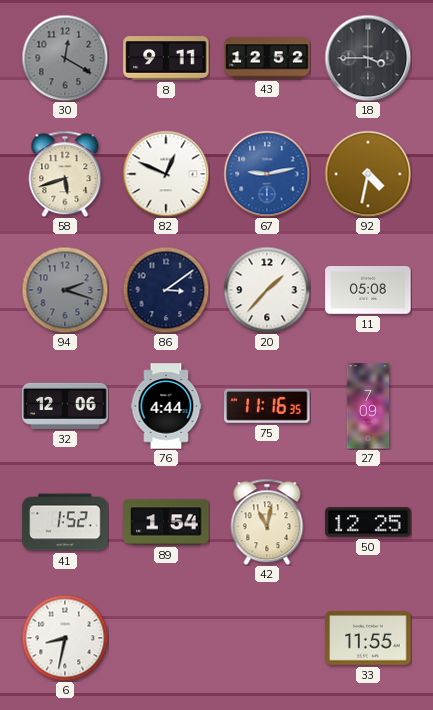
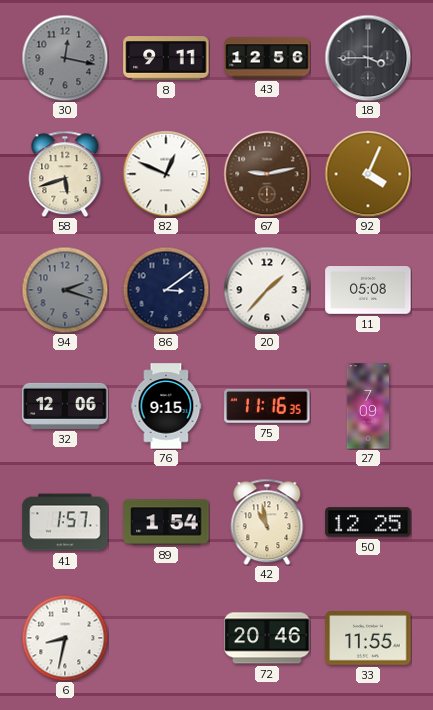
30: 12:20 -> 12:17
43: 12:52 -> 12:56
67 dial: blue -> brown
92: 4:32 -> 4:04
76: 4:44 -> 9:15
41: 1:52 -> 1:57
42: 11:02 -> 10:58
72: none -> 20:46
